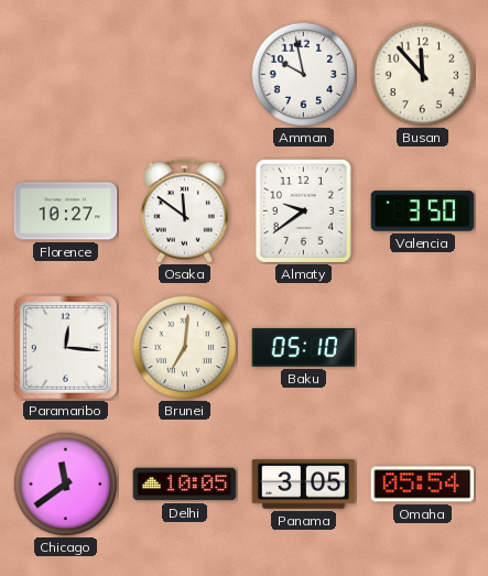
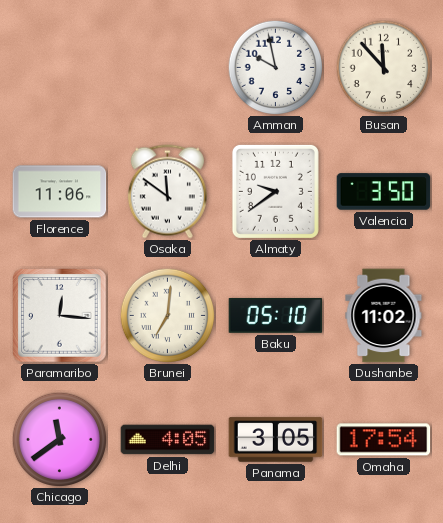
Florence: 10:27 -> 11:06
Dushanbe: none -> 11:02
Delhi: 10:05 -> 4:05
Omaha: 05:54 -> 17:54
